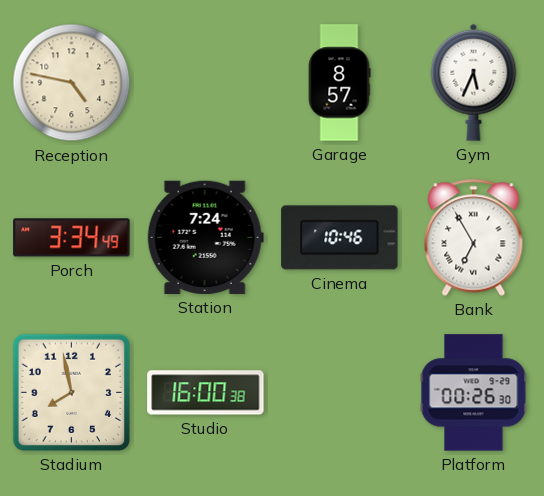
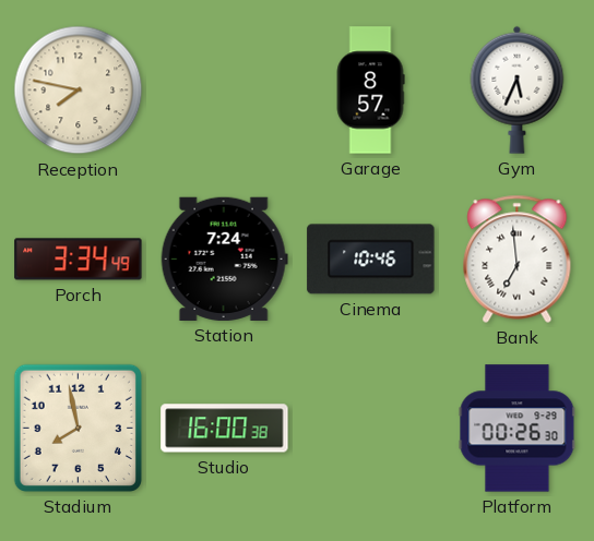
Reception: 4:47 -> 7:47
Bank: 6:55 -> 6:59
